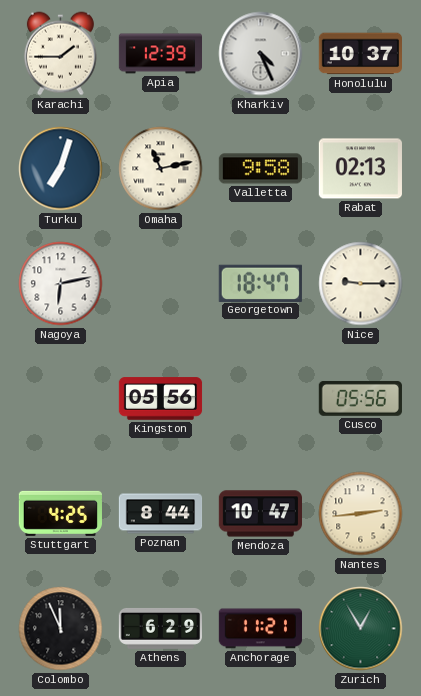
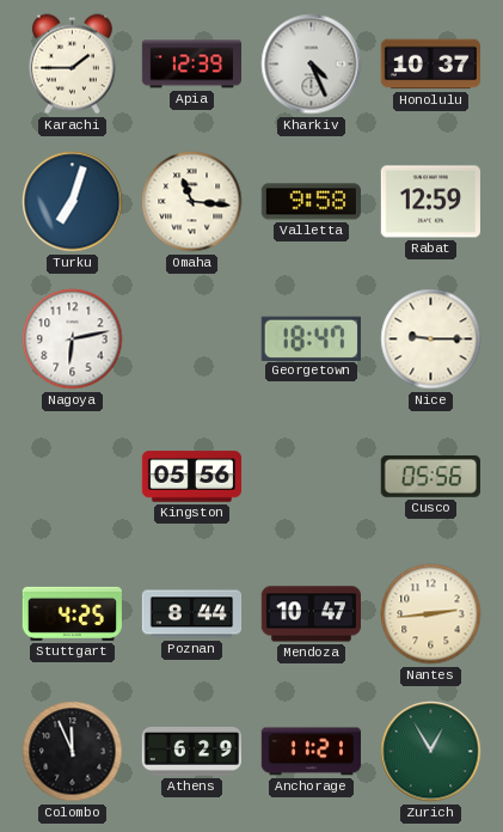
Omaha: 11:13 -> 11:16
Rabat: 02:13 -> 12:59
